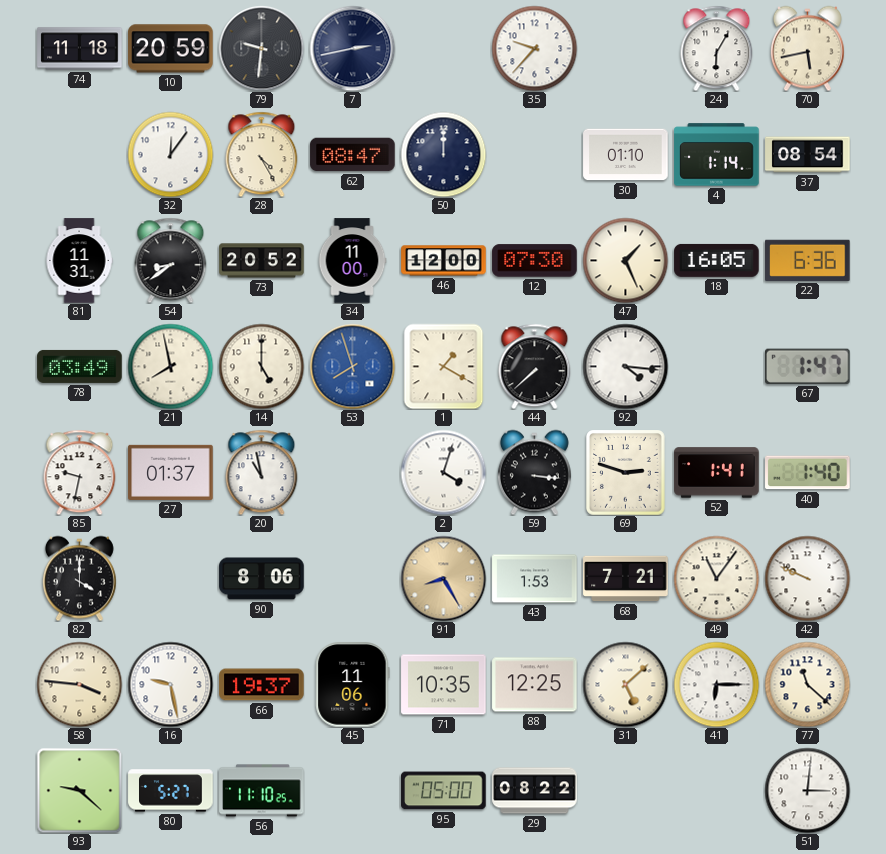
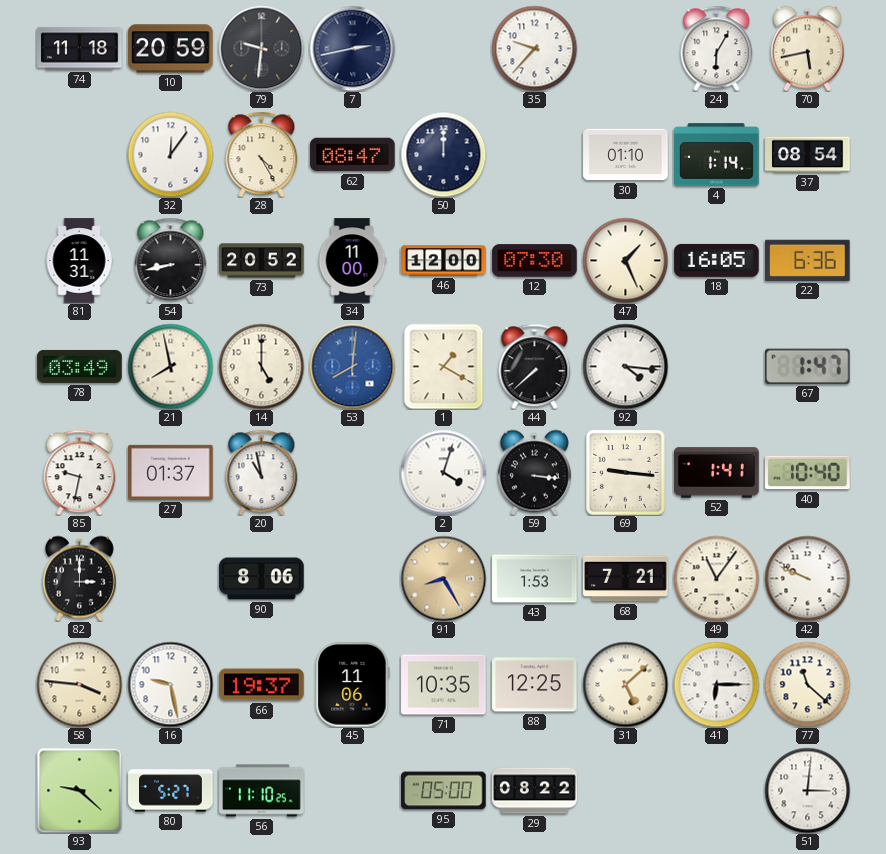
54: 8:39 -> 8:43
53: 7:57 -> 8:01
69: 2:48 -> 9:16
40: 1:40 -> 10:40
82: 4:00 -> 3:00
